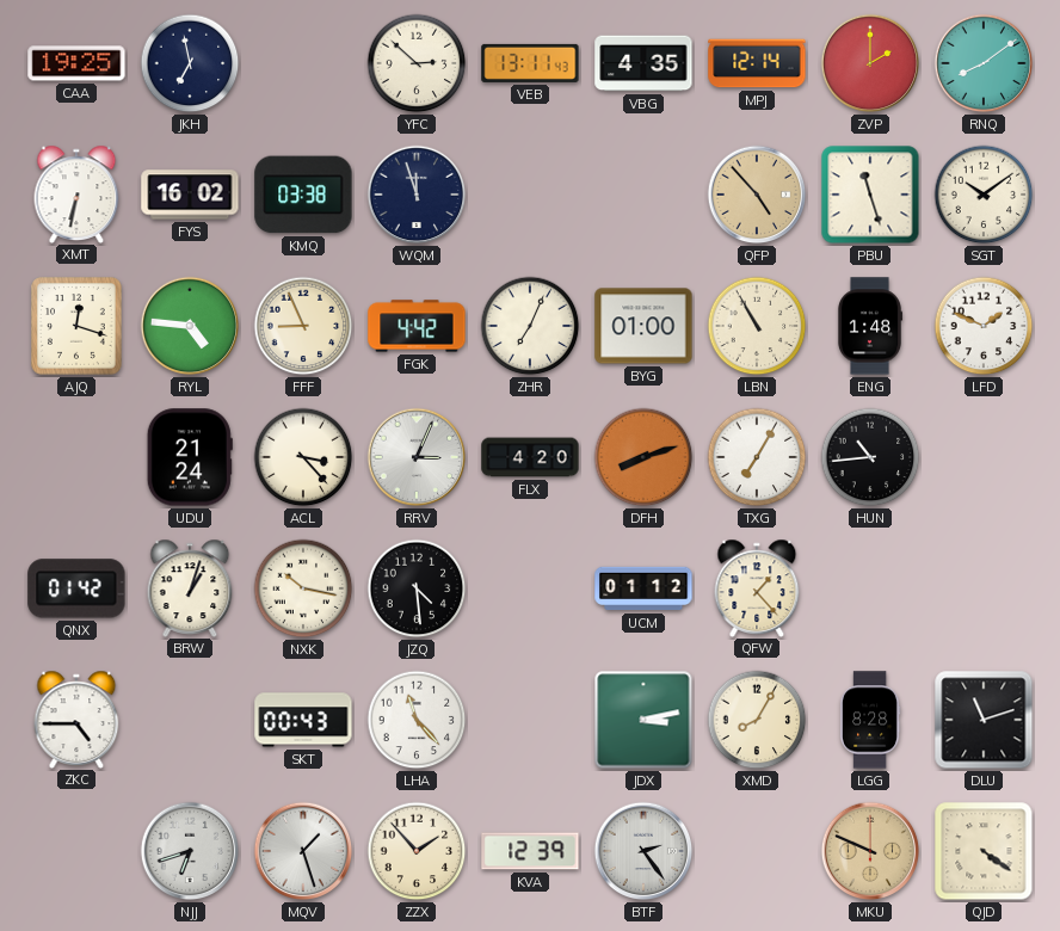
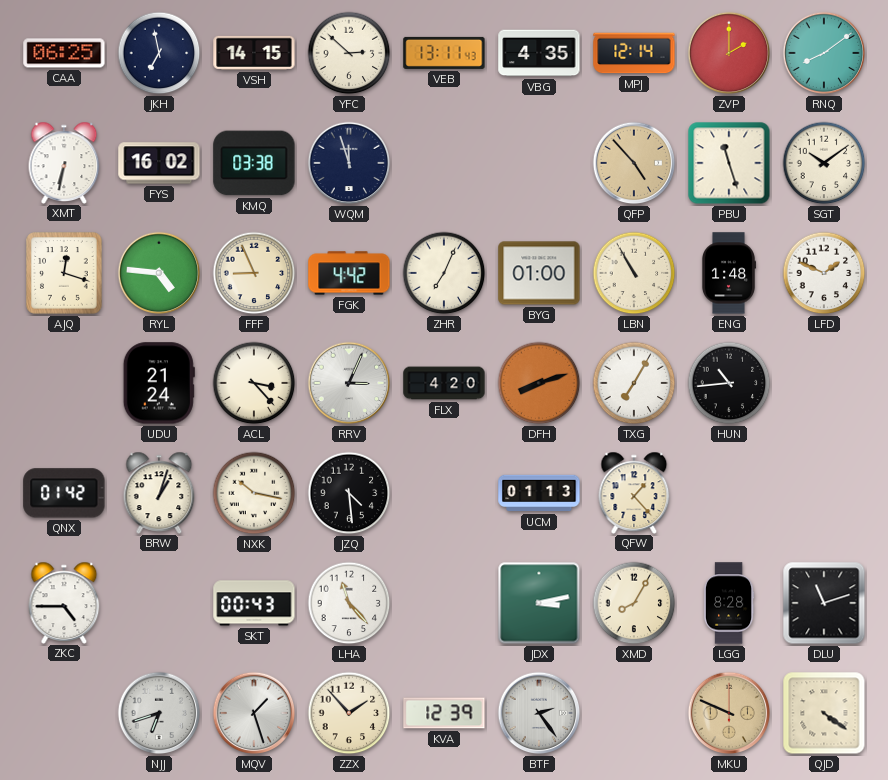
CAA: 19:25 -> 06:25
VSH: none -> 14:15
UCM: 01:12 -> 01:13
